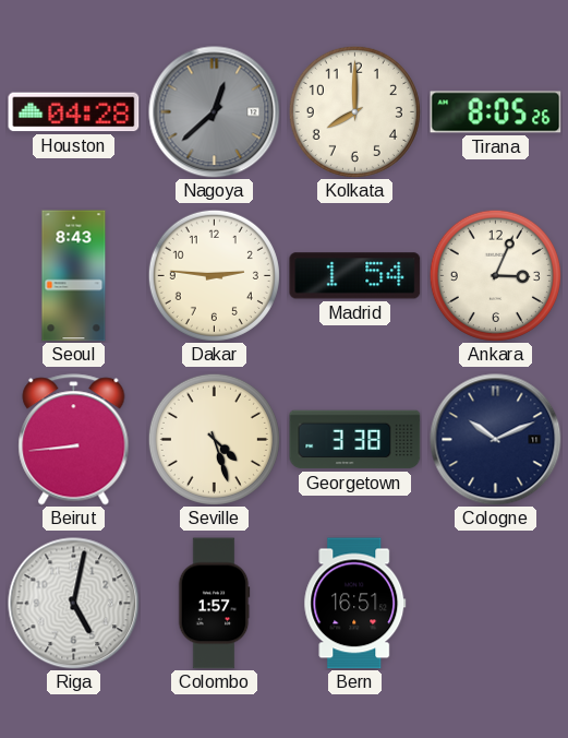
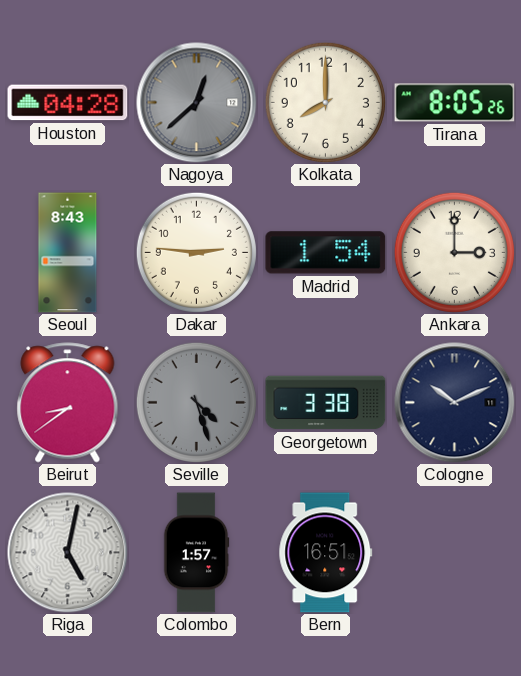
Ankara: 3:04 -> 3:00
Beirut: 8:44 -> 8:39
Seville dial: cream -> grey
